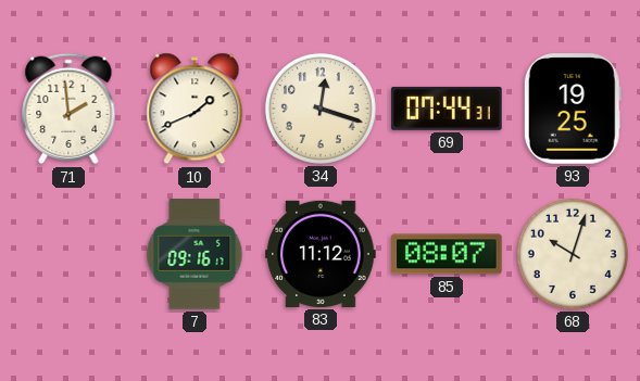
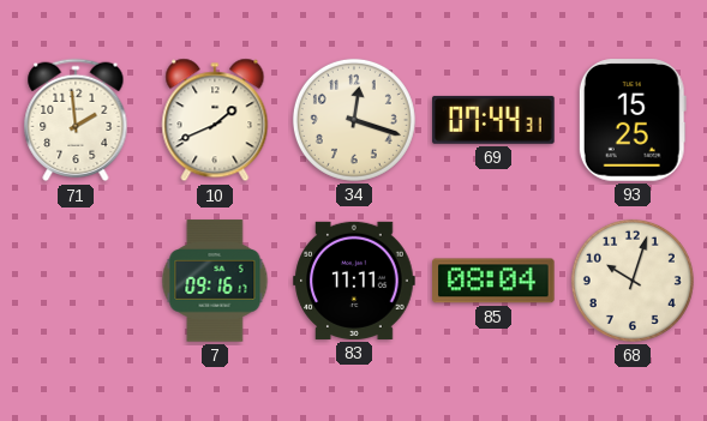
93: 19:25 -> 15:25
83: 11:12 -> 11:11
85: 08:07 -> 08:04
